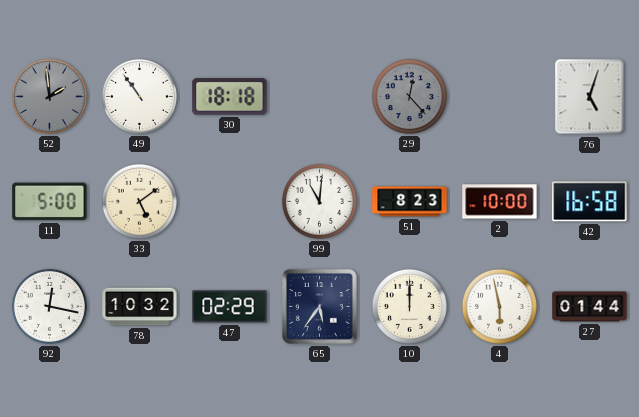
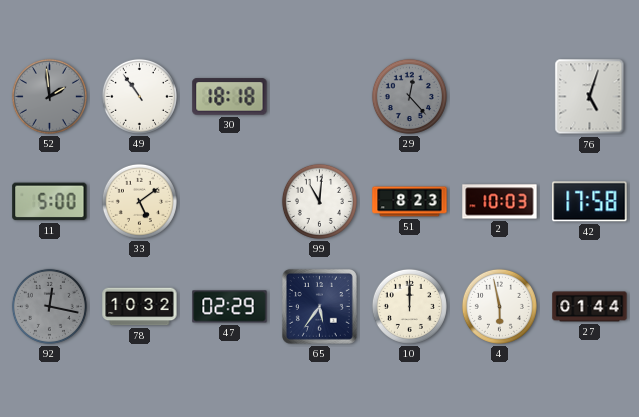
2: 10:00 -> 10:03
42: 16:58 -> 17:58
92 dial: white -> grey
